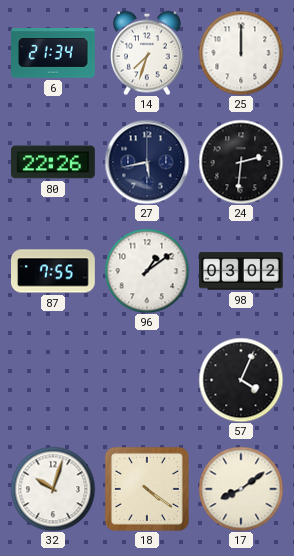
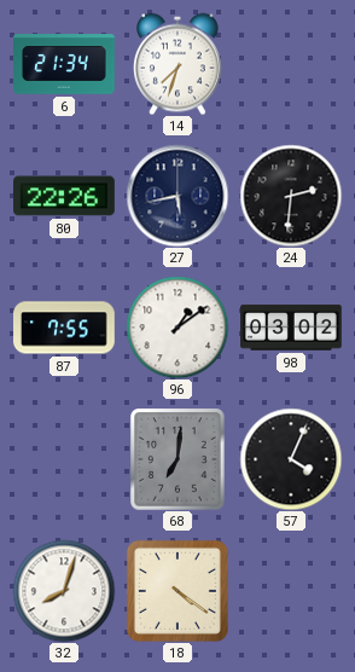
25: 12:00 -> none
68: none -> 7:01
32: 10:03 -> 8:03
17: 8:09 -> none
